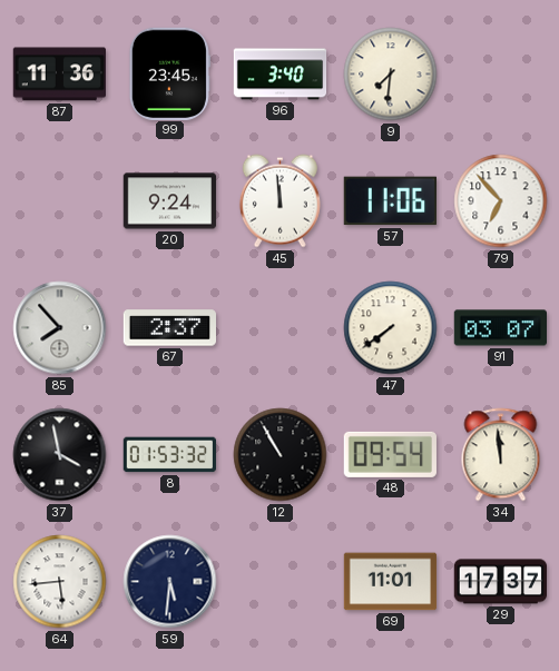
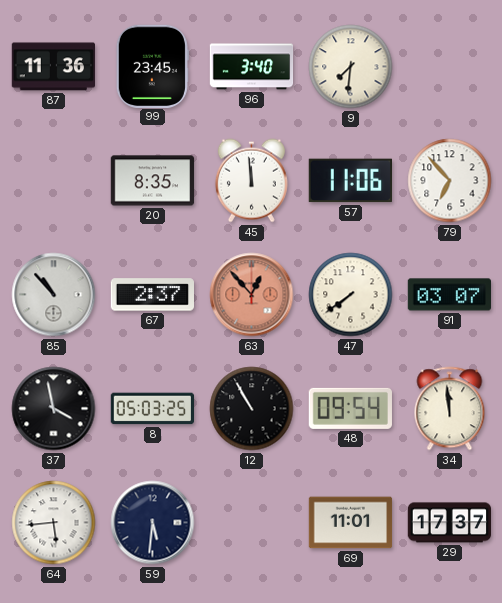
20: 9:24 -> 8:35
85: 7:53 -> 10:53
63: none -> 12:53
8: 01:53 -> 05:03
